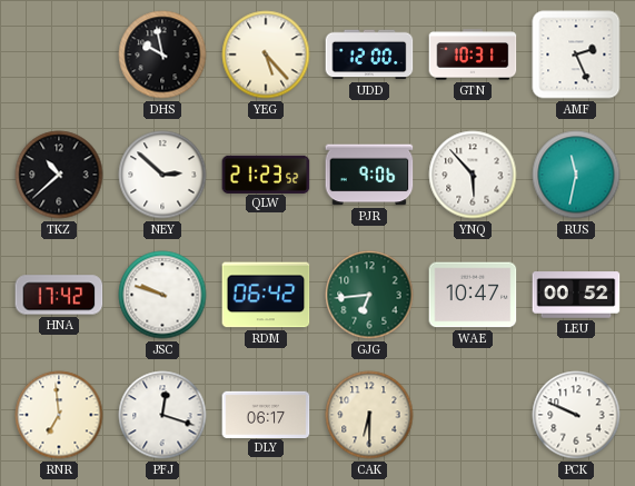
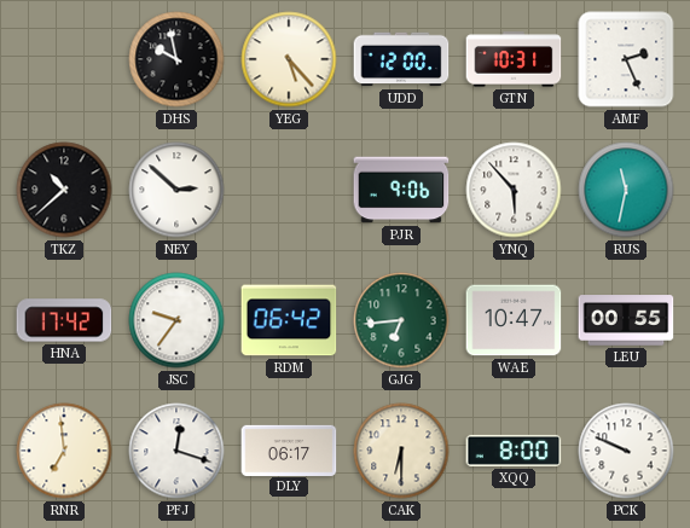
QLW: 21:23 -> none
JSC: 9:48 -> 9:36
LEU: 00:52 -> 00:55
XQQ: none -> 8:00
